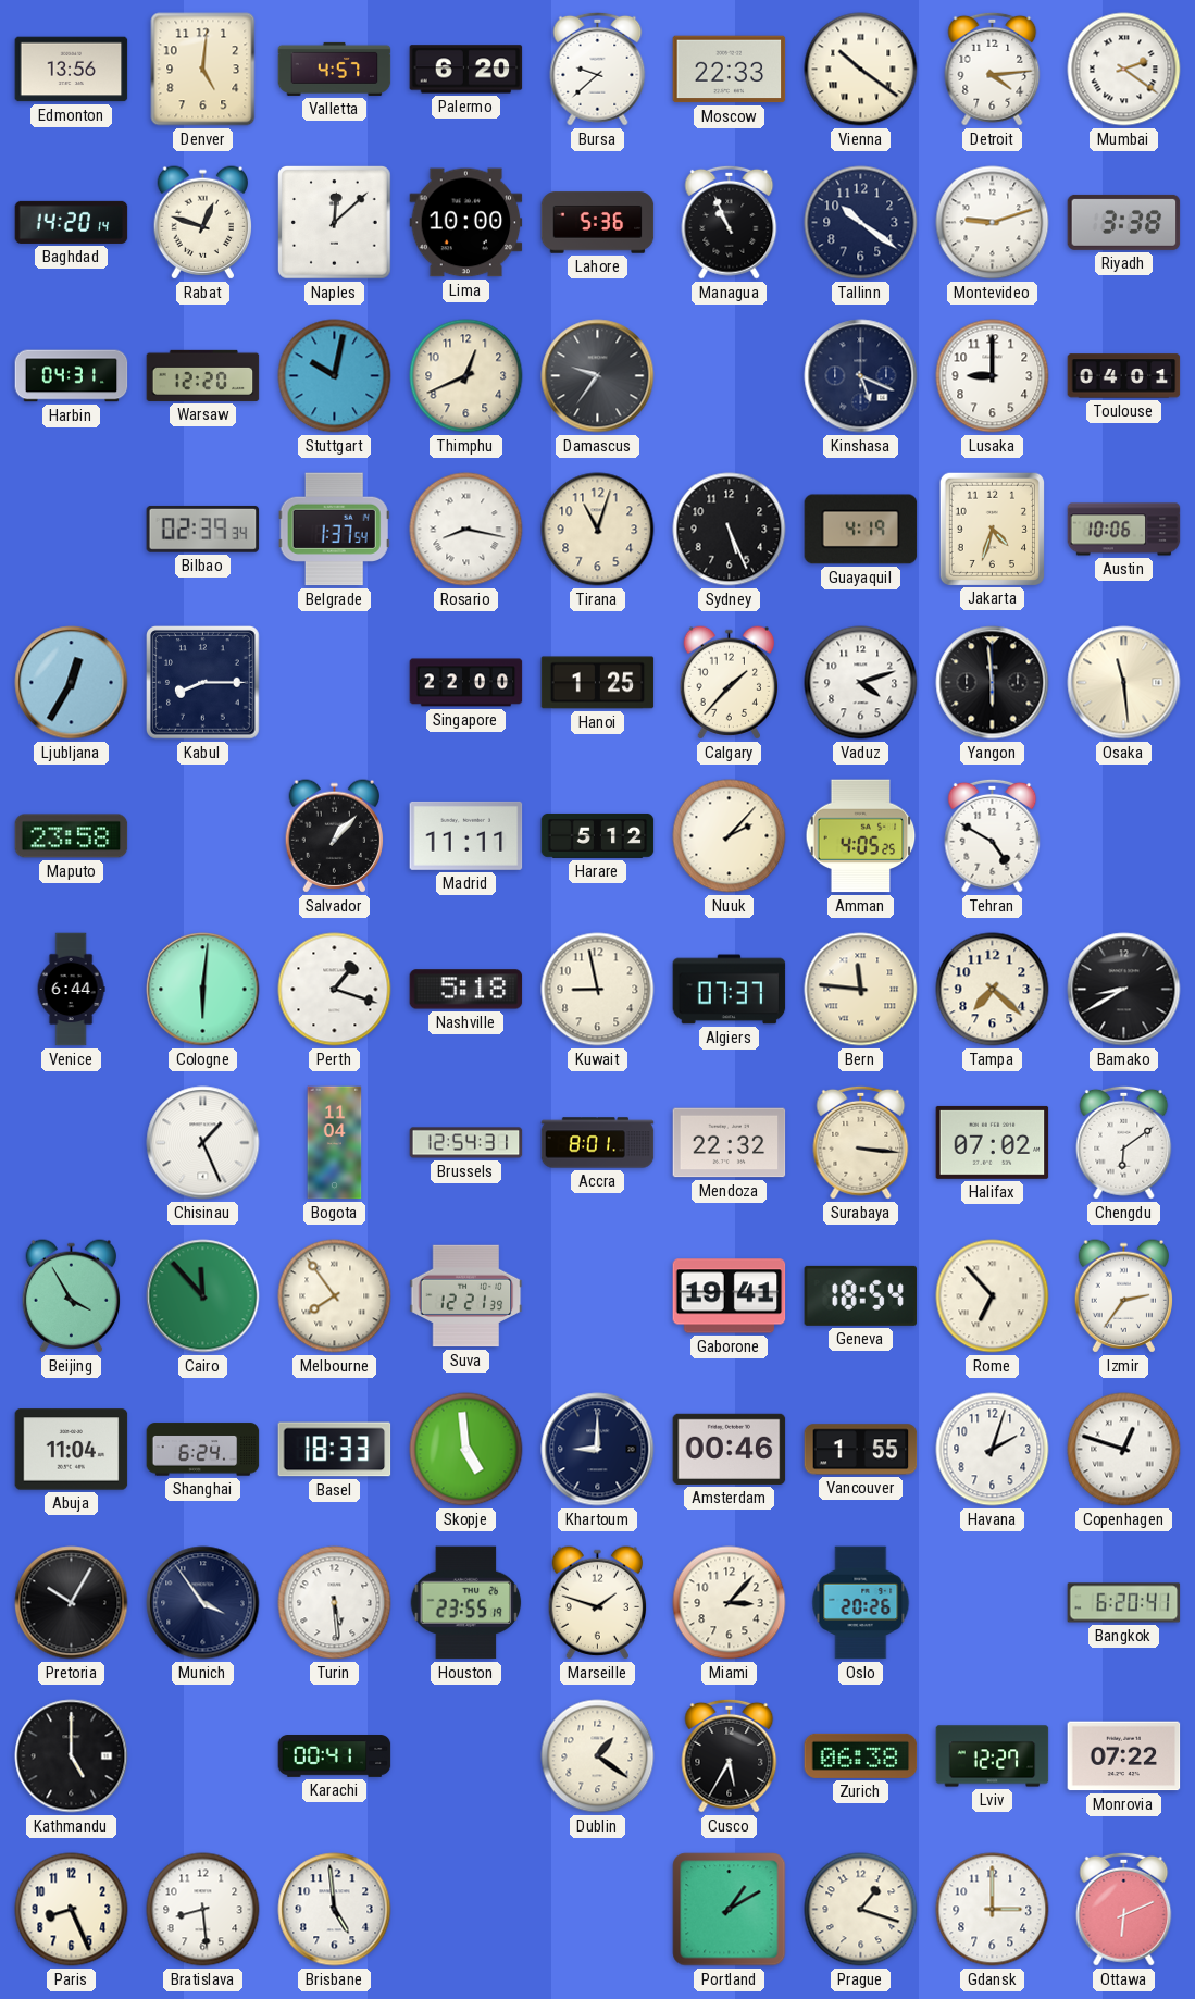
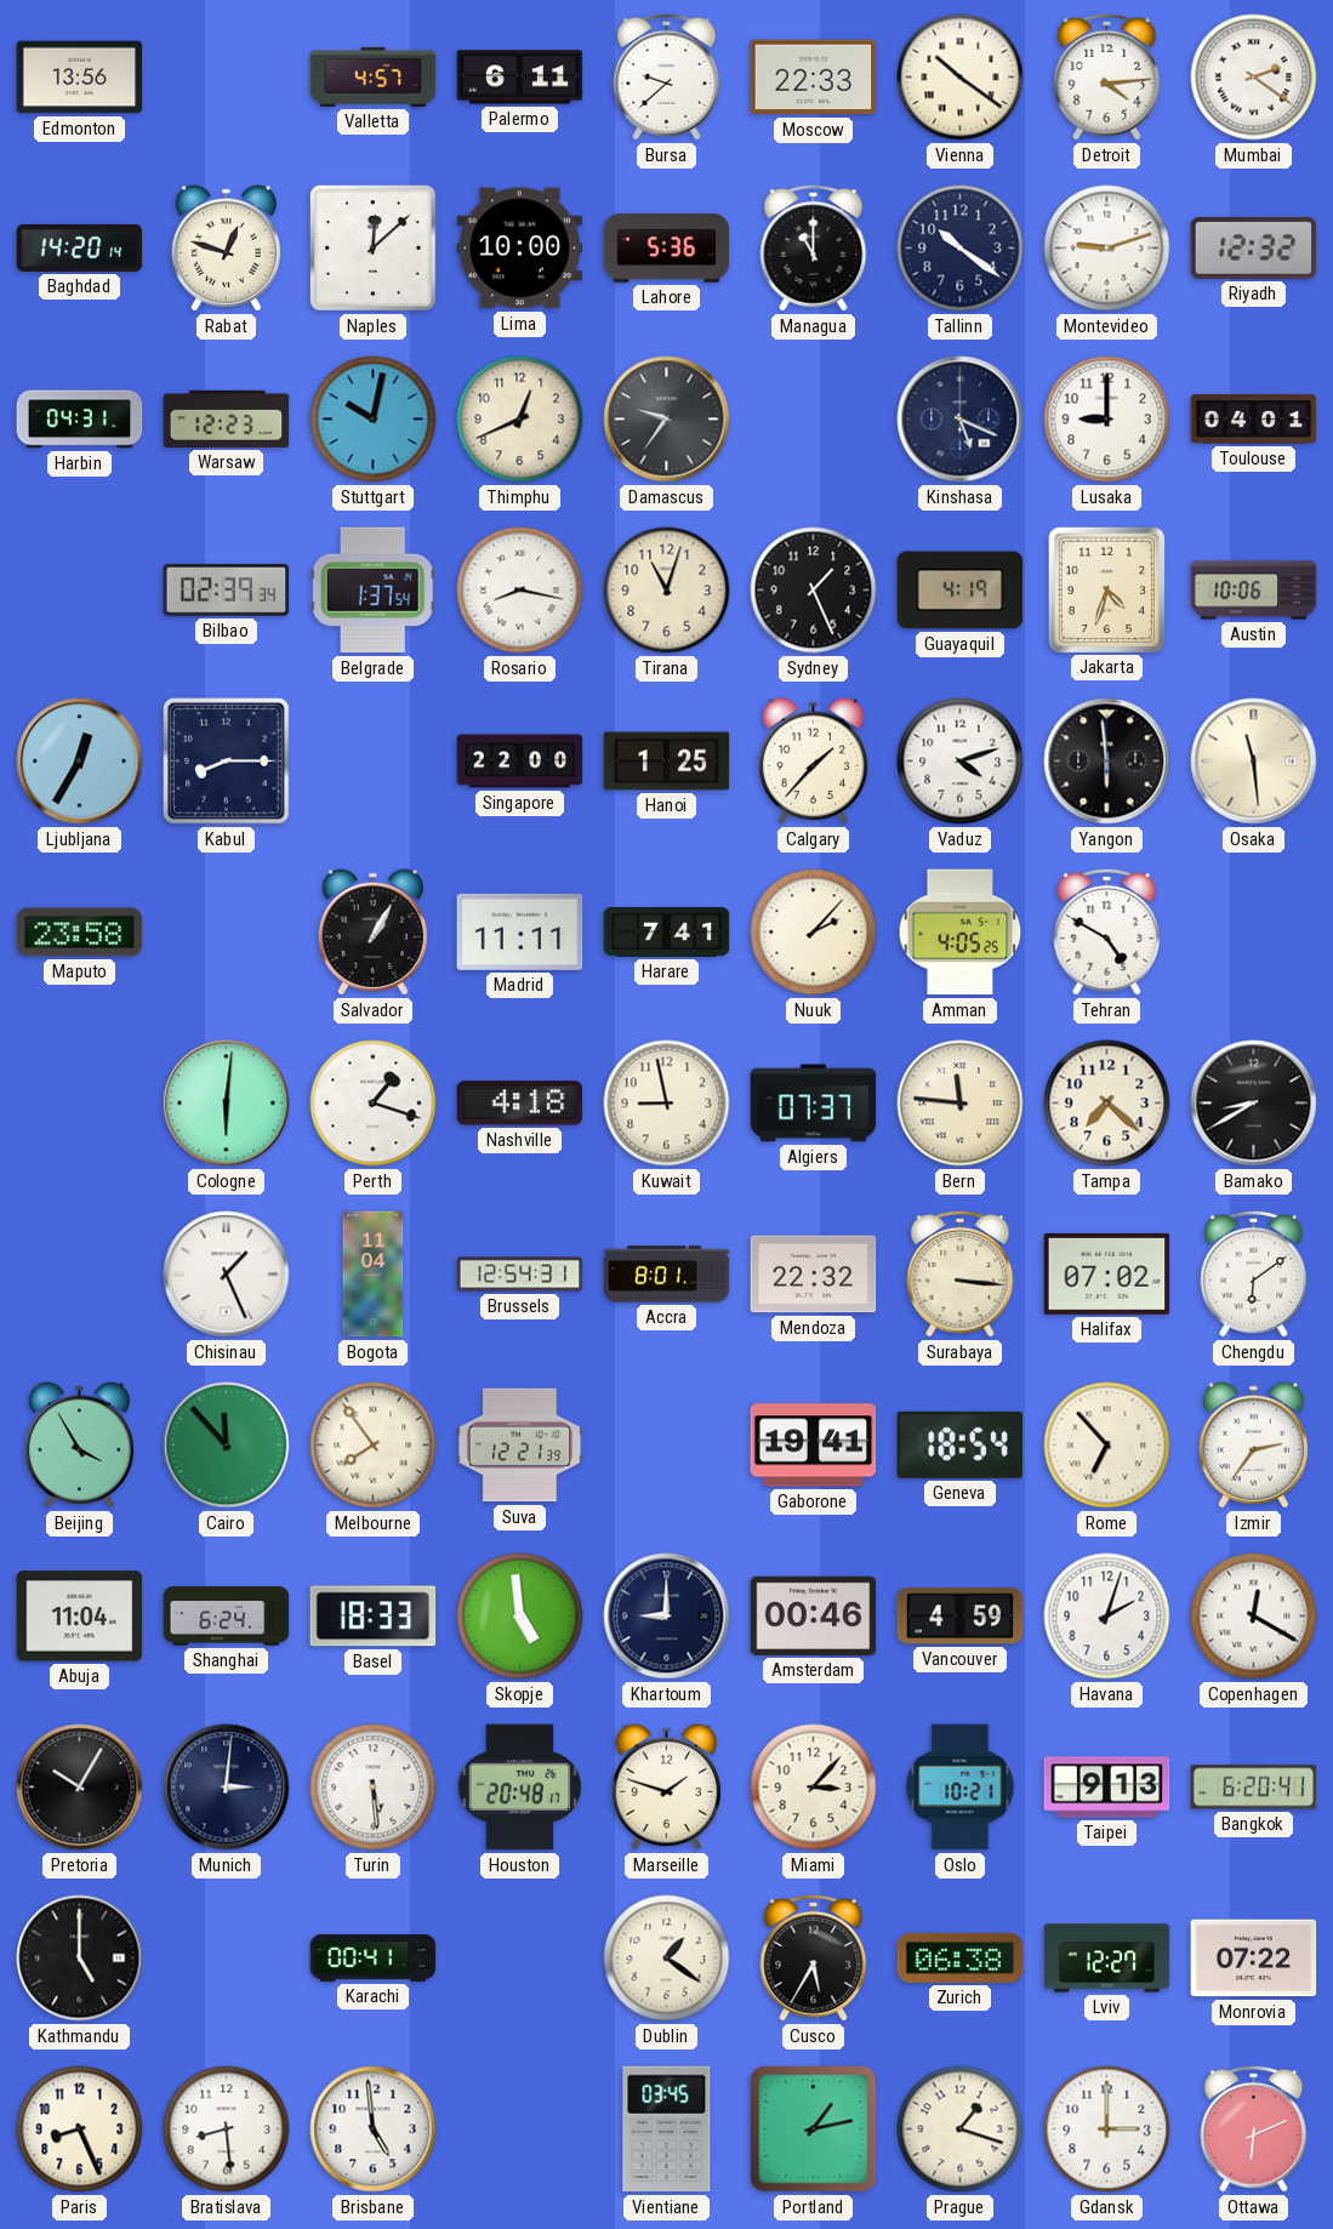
Denver: 5:01 -> none
Palermo: 6:20 -> 6:11
Managua: 10:56 -> 11:00
Riyadh: 3:38 -> 12:32
Warsaw: 12:20 -> 12:23
Sydney: 5:26 -> 1:26
Salvador: 1:07 -> 1:05
Harare: 5:12 -> 7:41
Venice: 6:44 -> none
Nashville: 5:18 -> 4:18
Vancouver: 1:55 -> 4:59
Copenhagen: 12:48 -> 12:20
Munich: 3:54 -> 3:01
Houston: 23:55 -> 20:48
Oslo: 20:26 -> 10:21
Taipei: none -> 9:13
Vientiane: none -> 03:45
Portland: 1:10 -> 1:13
